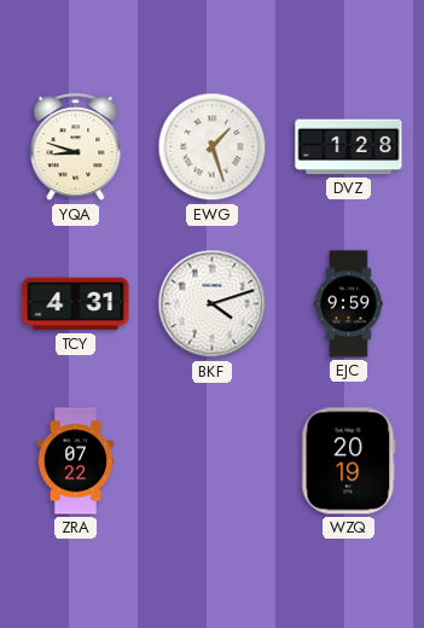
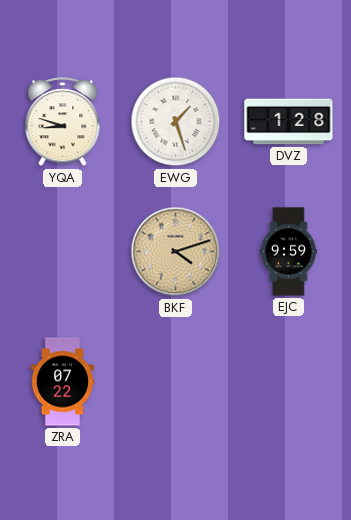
TCY: 4:31 -> none
BKF dial: white -> champagne
WZQ: 20:19 -> none
